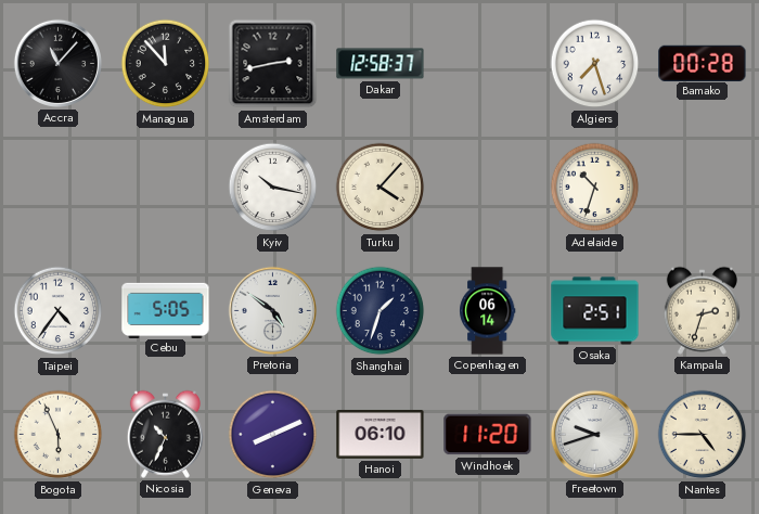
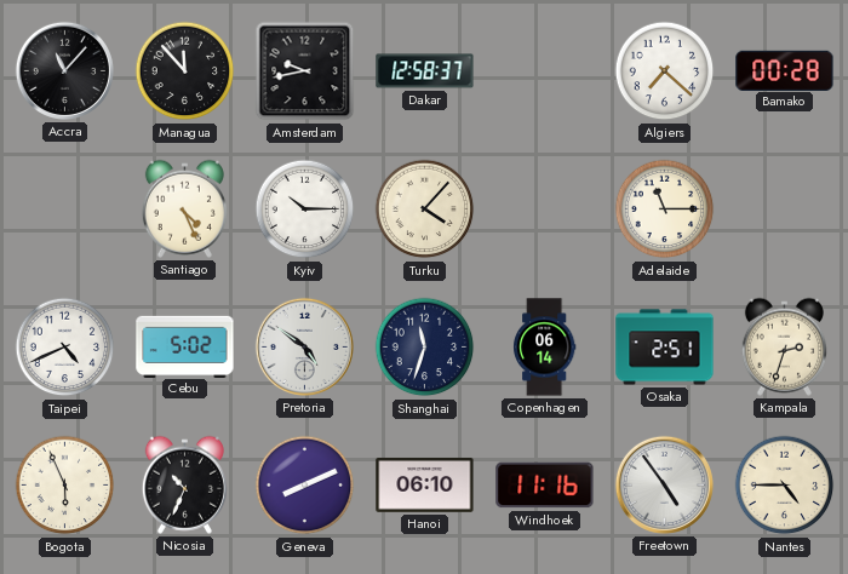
Amsterdam: 2:43 -> 9:43
Algiers: 7:27 -> 7:22
Santiago: none -> 4:26
Kyiv: 10:17 -> 10:15
Adelaide: 10:33 -> 11:15
Taipei: 4:36 -> 4:41
Cebu: 5:05 -> 5:02
Shanghai: 1:33 -> 11:33
Windhoek: 11:20 -> 11:16
Freetown: 9:42 -> 4:54
